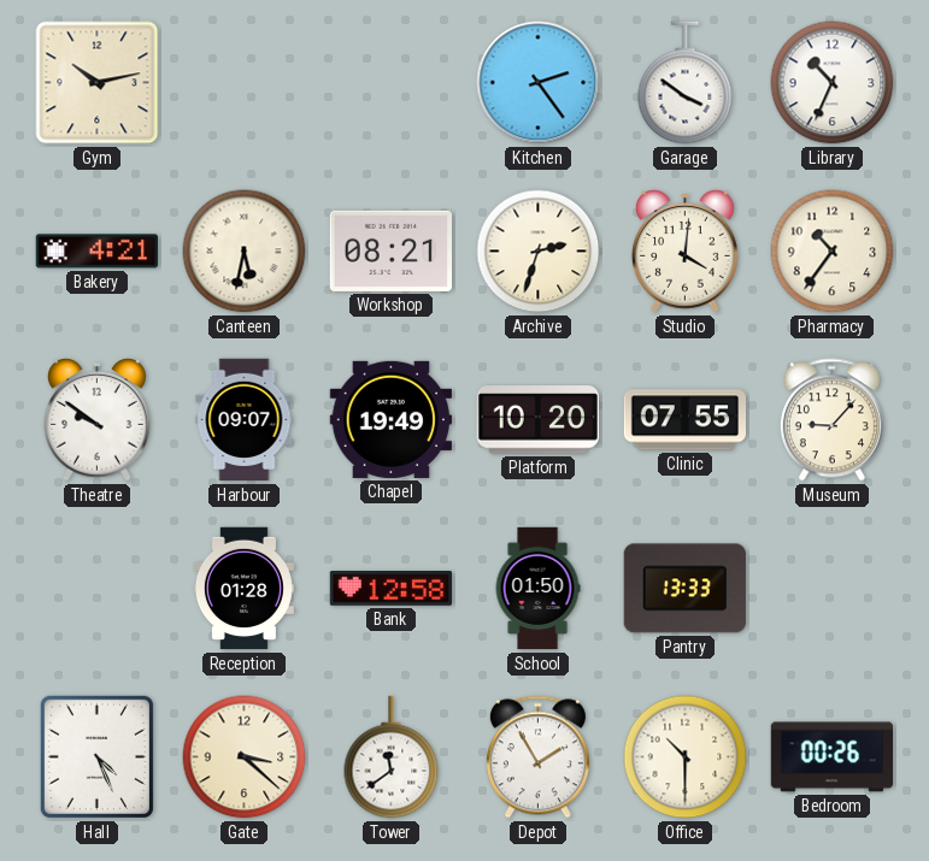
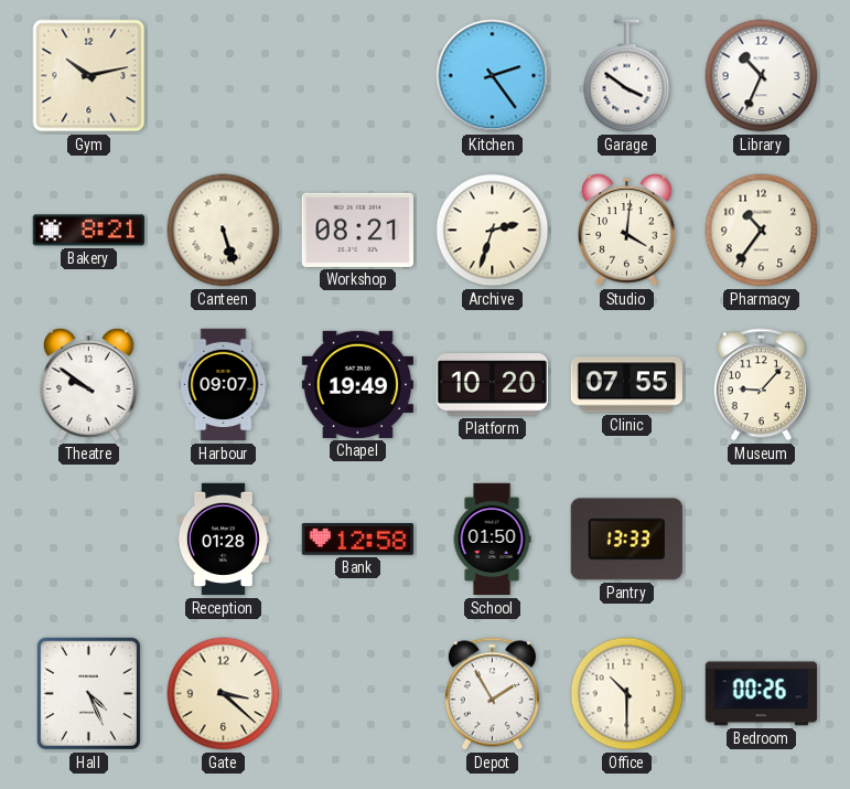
Bakery: 4:21 -> 8:21
Canteen: 5:32 -> 5:27
Tower: 11:39 -> none
